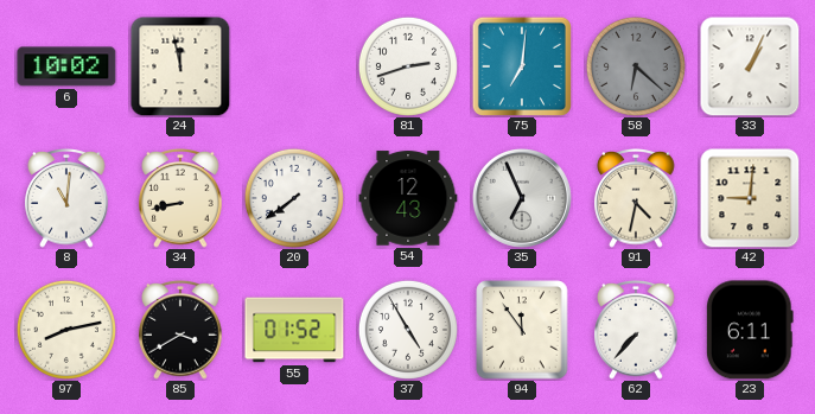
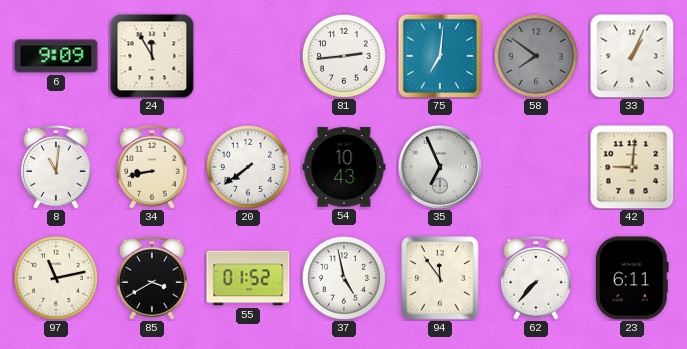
6: 10:02 -> 9:09
24: 11:58 -> 11:55
81: 2:42 -> 2:44
58: 6:22 -> 7:51
54: 12:43 -> 10:43
91: 4:32 -> none
97: 8:13 -> 11:13
37: 4:55 -> 4:58
